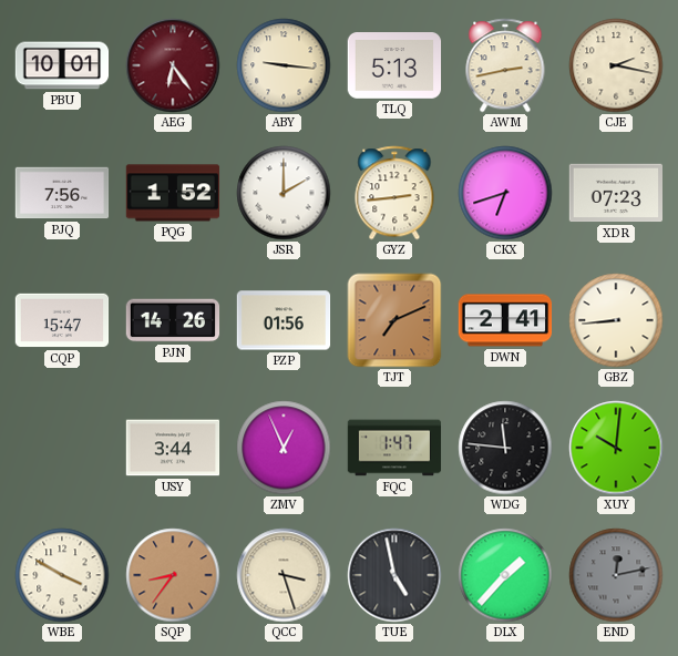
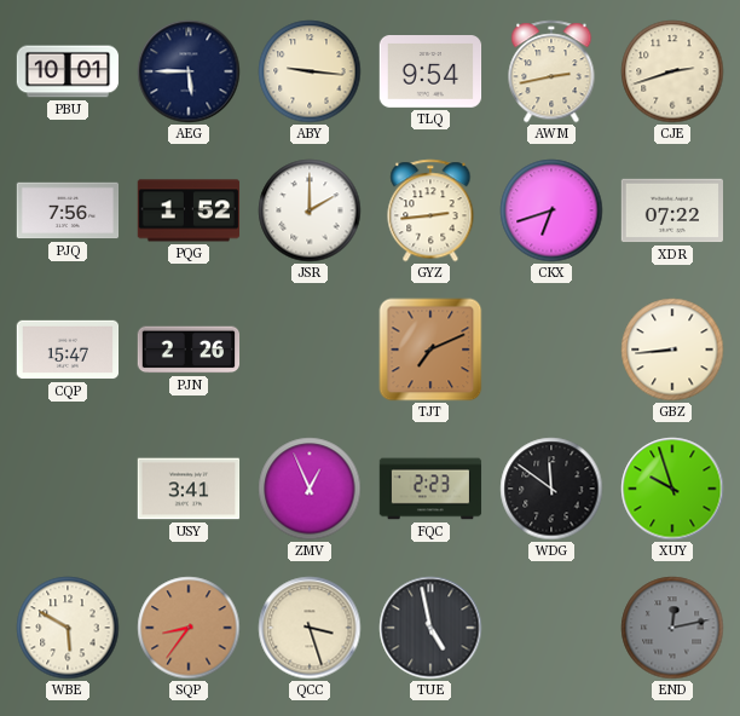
AEG: 6:24 -> 5:45
AEG dial: burgundy -> navy
TLQ: 5:13 -> 9:54
CJE: 2:17 -> 2:42
XDR: 07:23 -> 07:22
PJN: 14:26 -> 2:26
PZP: 01:56 -> none
DWN: 2:41 -> none
USY: 3:44 -> 3:41
FQC: 1:47 -> 2:23
WDG: 11:46 -> 11:51
XUY: 10:01 -> 9:57
WBE: 3:50 -> 5:50
DLX: 1:37 -> none
